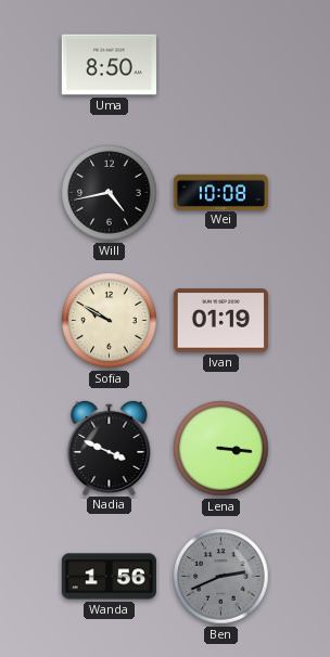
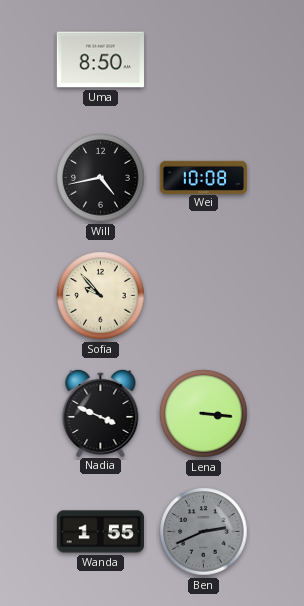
Sofia: 9:50 -> 9:53
Ivan: 01:19 -> none
Wanda: 1:56 -> 1:55
